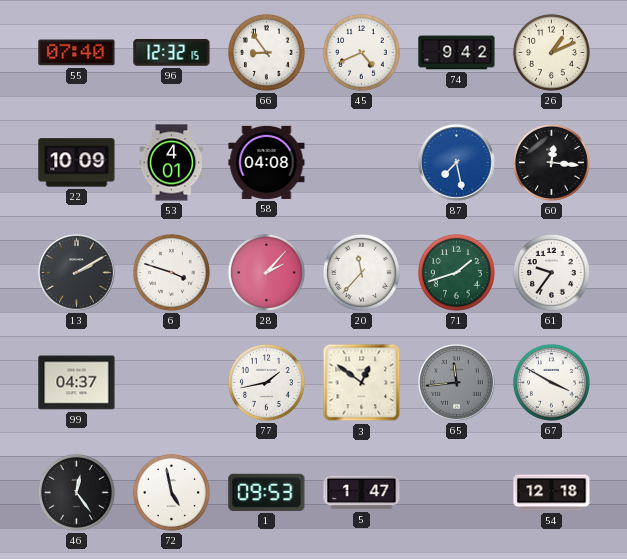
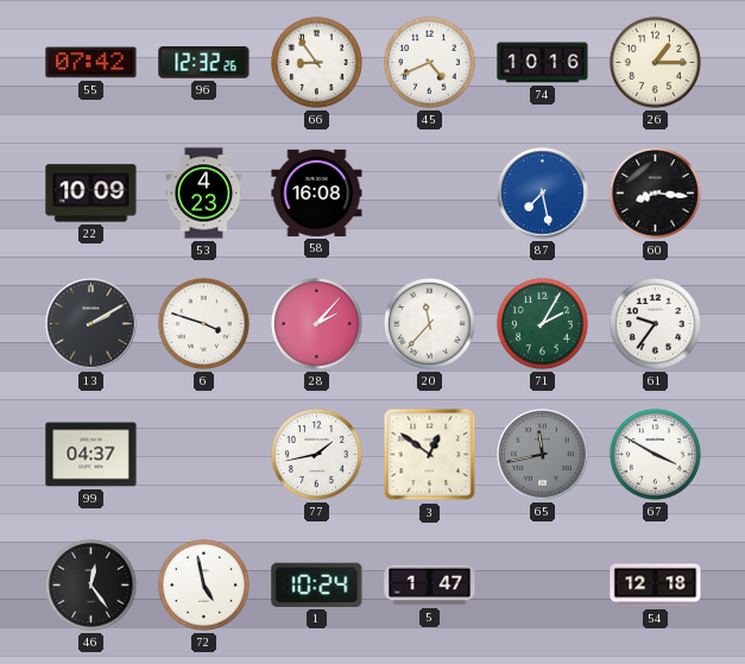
55: 07:40 -> 07:42
96: 12:32:15 -> 12:32:26
74: 9:42 -> 10:16
26: 1:11 -> 1:15
53: 4:01 -> 4:23
58: 04:08 -> 16:08
60: 12:16 -> 8:16
71: 1:42 -> 2:05
65: 11:44 -> 11:43
1: 09:53 -> 10:24
